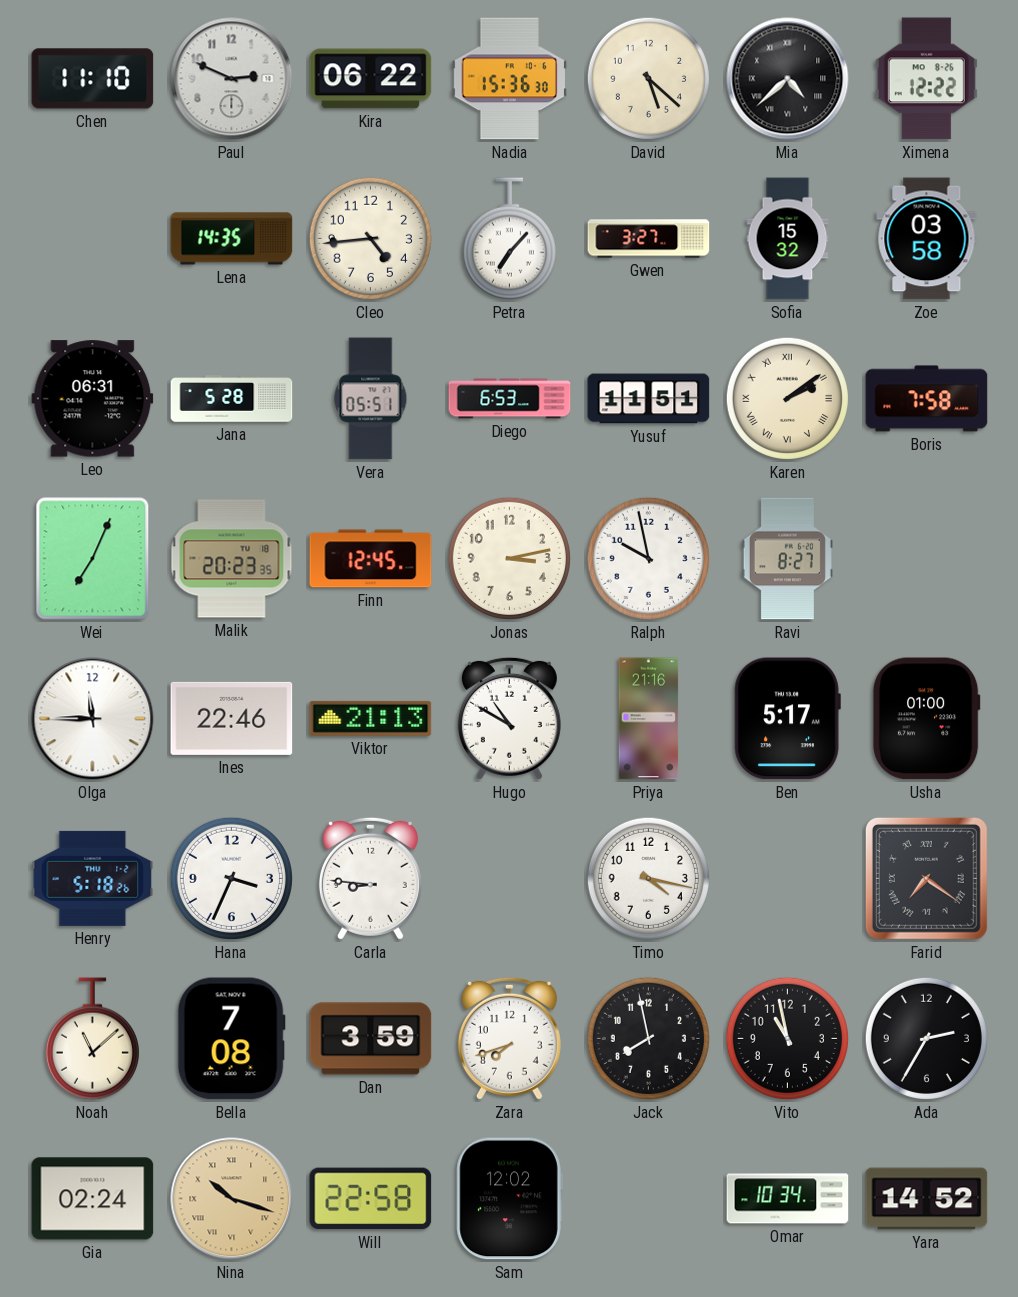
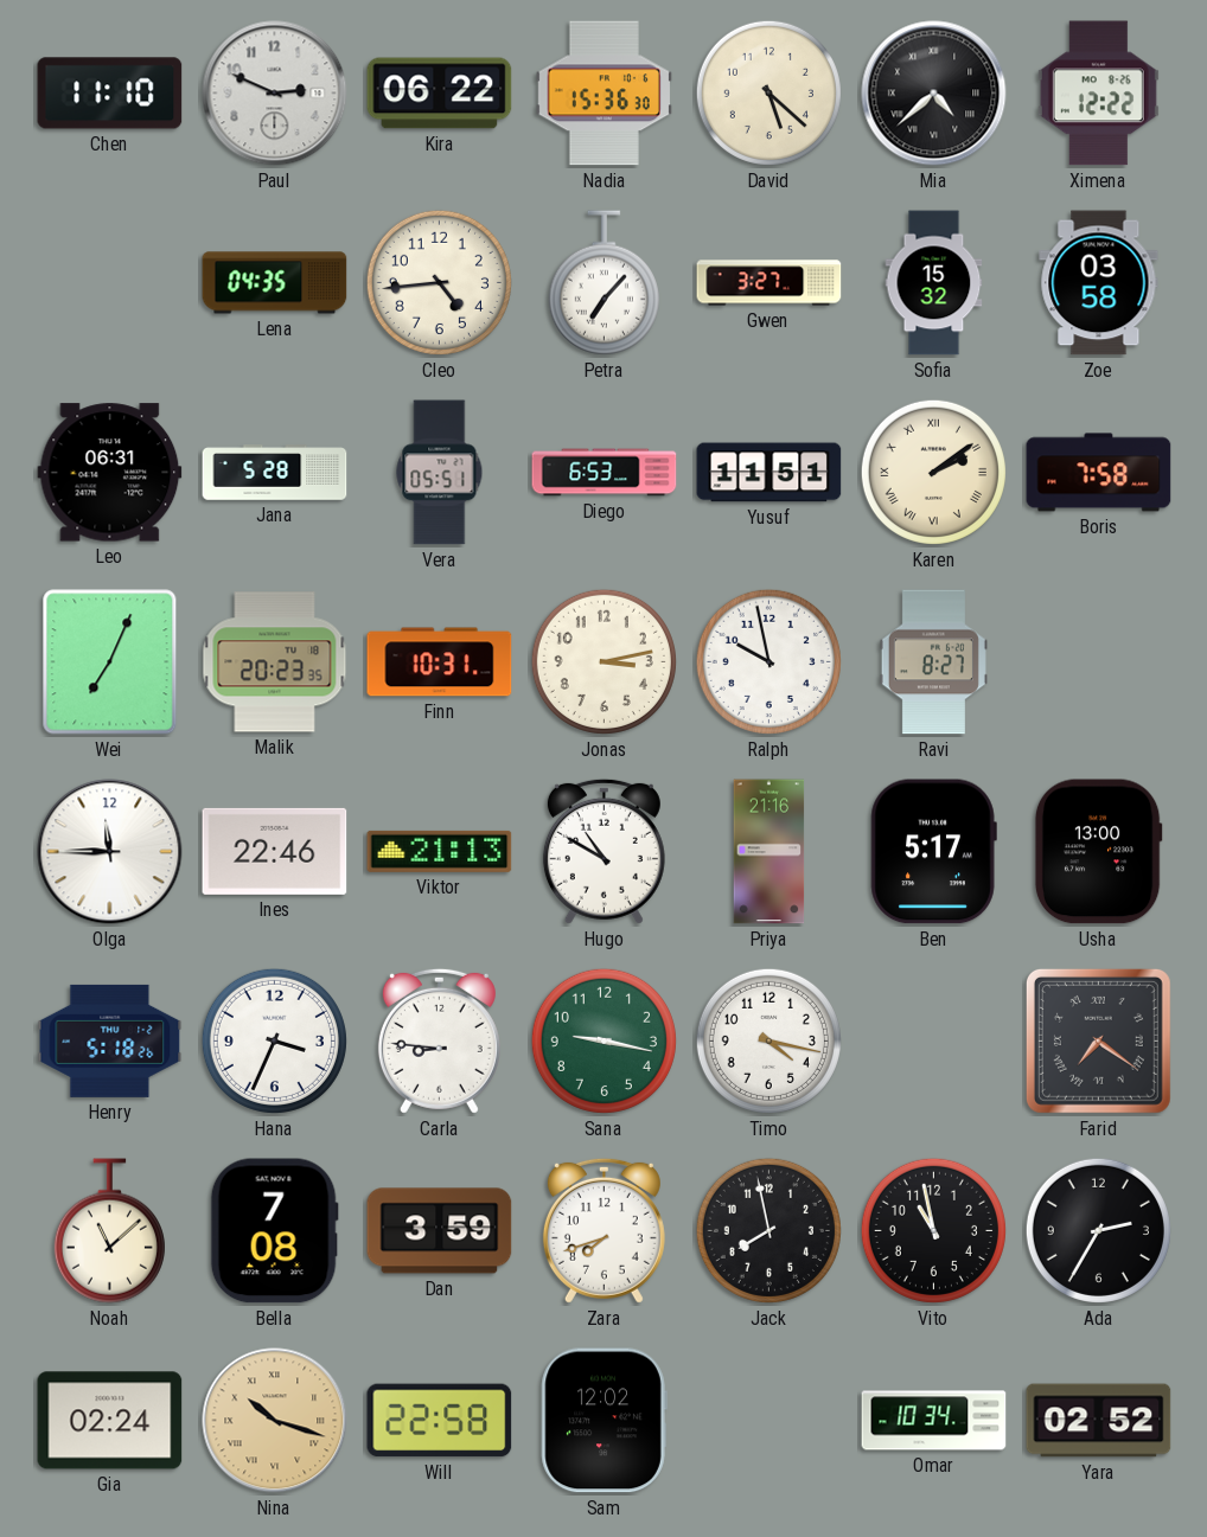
Lena: 14:35 -> 04:35
Finn: 12:45 -> 10:31
Usha: 01:00 -> 13:00
Sana: none -> 9:17
Yara: 14:52 -> 02:52
